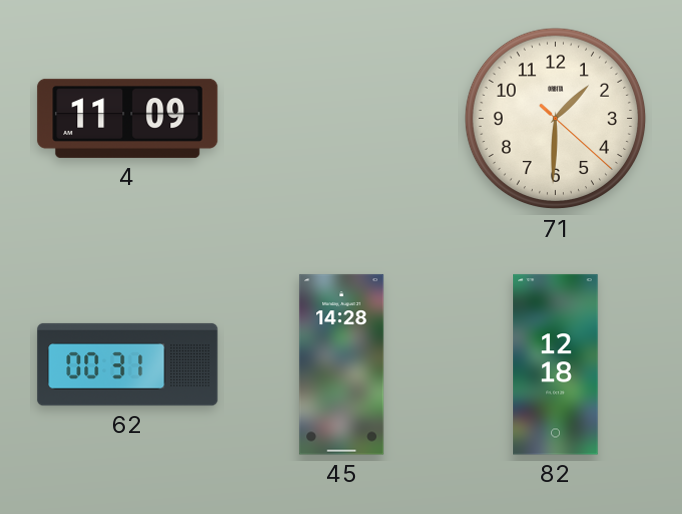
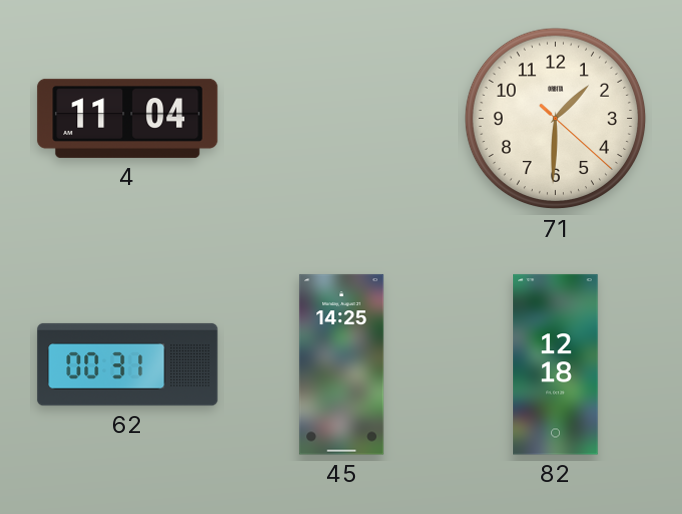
4: 11:09 -> 11:04
45: 14:28 -> 14:25
